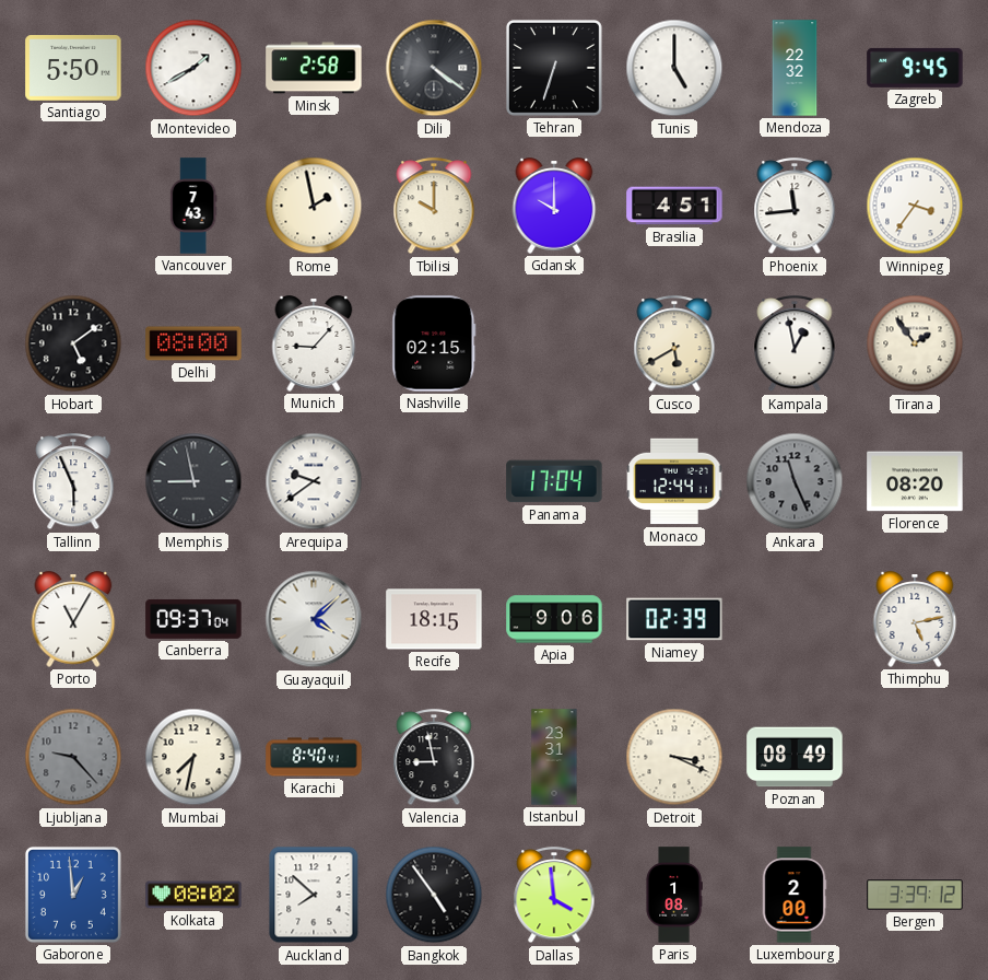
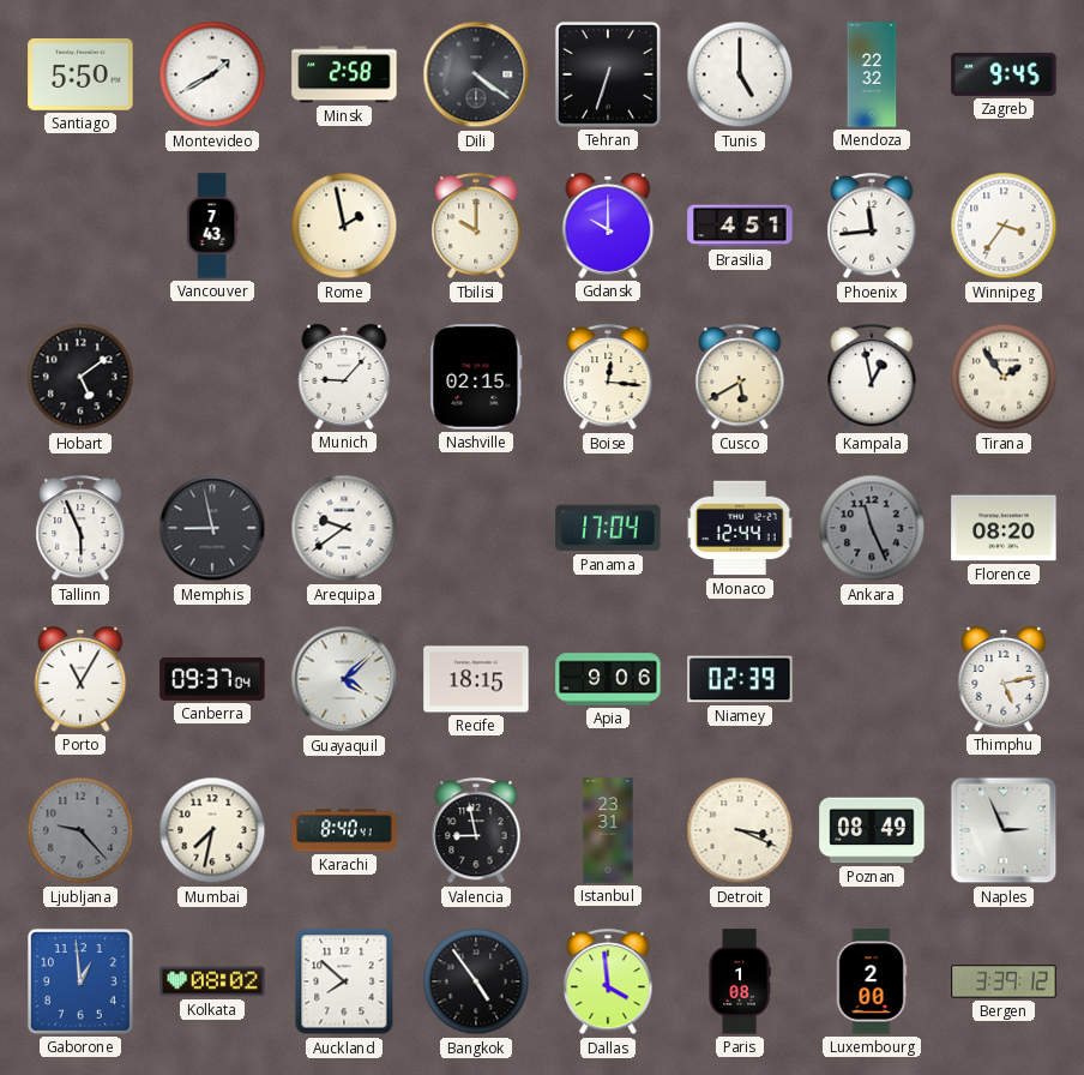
Delhi: 08:00 -> none
Boise: none -> 12:16
Naples: none -> 2:56
